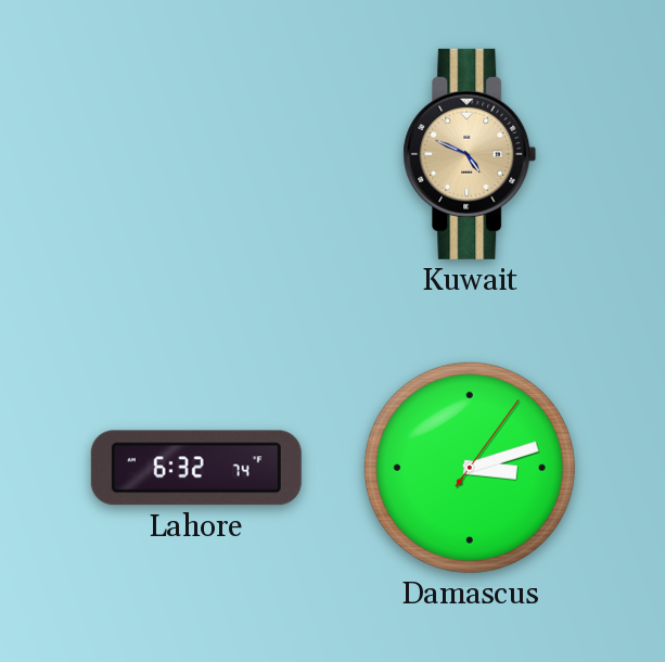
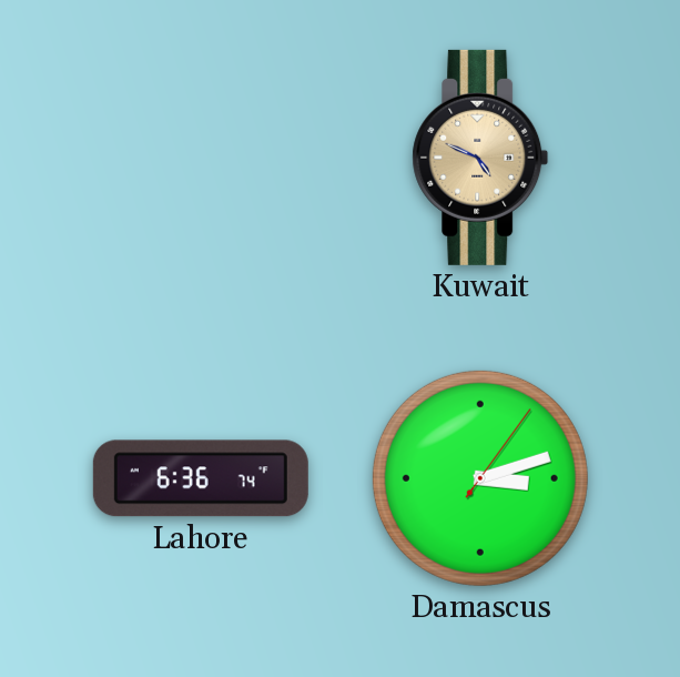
Lahore: 6:32 -> 6:36
